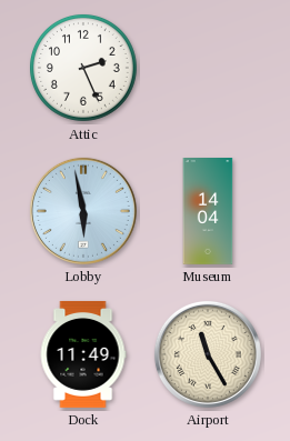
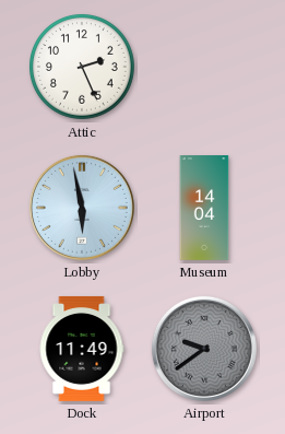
Airport: 11:25 -> 9:39
Airport dial: cream -> grey
